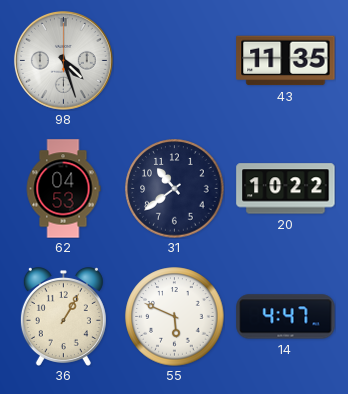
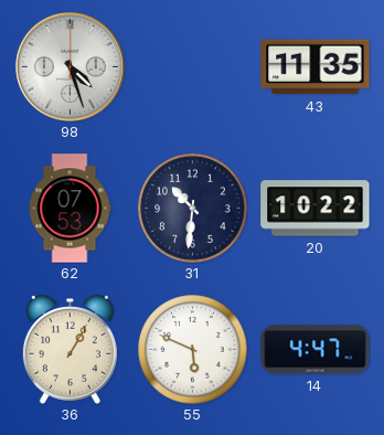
62: 04:53 -> 07:53
31: 10:39 -> 10:31
